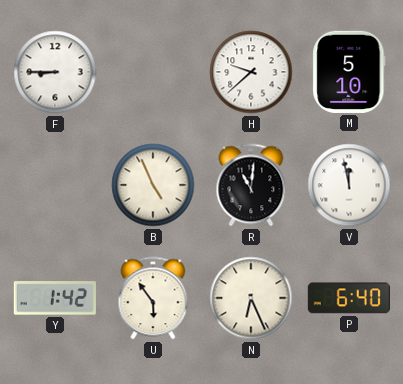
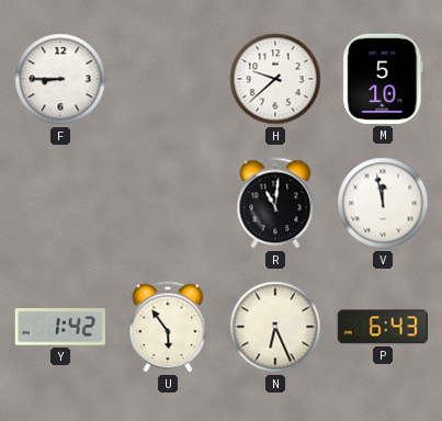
B: 4:56 -> none
P: 6:40 -> 6:43
